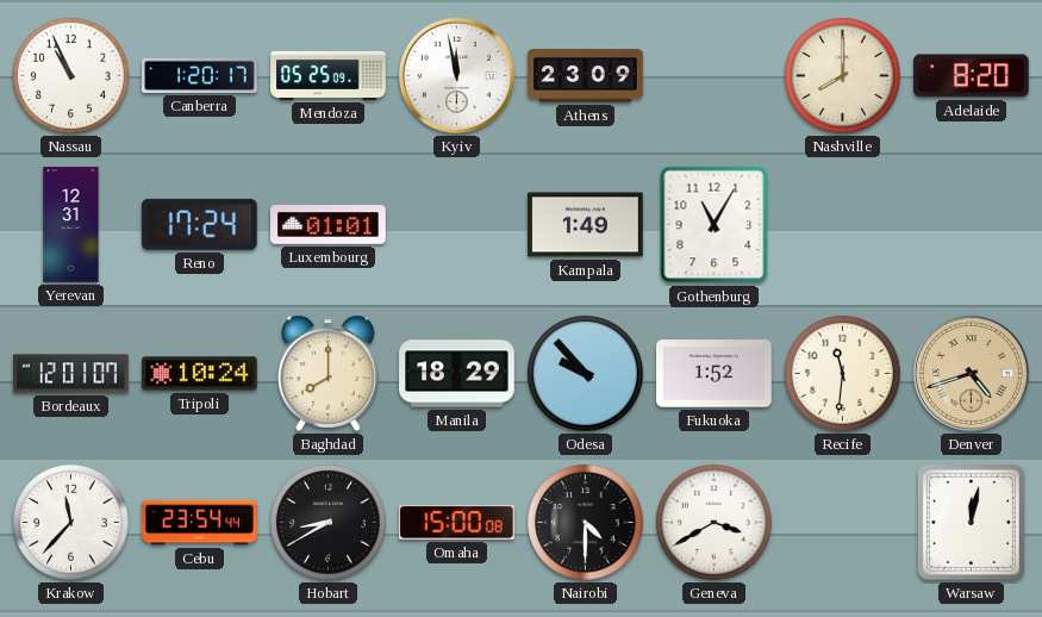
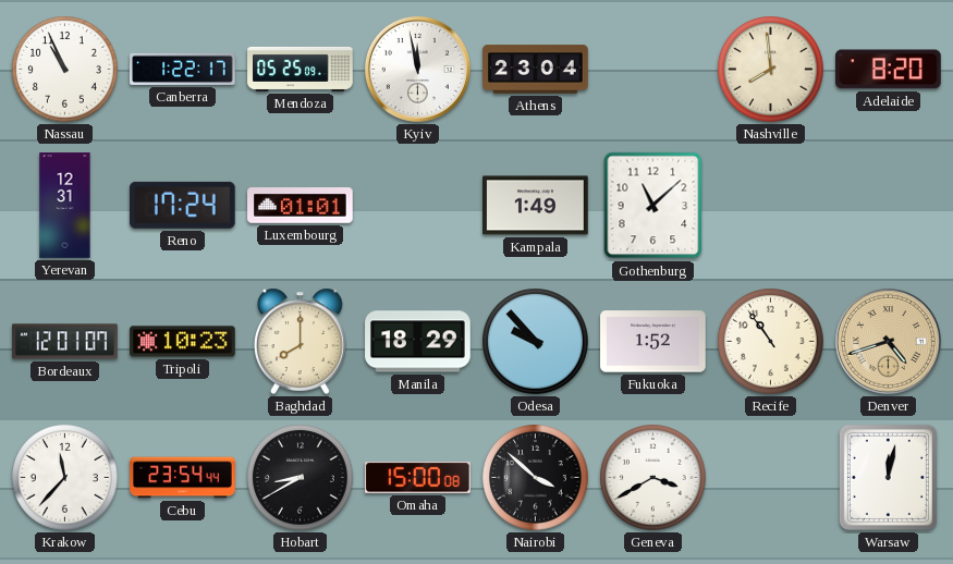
Canberra: 1:20 -> 1:22
Athens: 23:09 -> 23:04
Nashville: 8:00 -> 7:59
Gothenburg: 11:05 -> 11:08
Tripoli: 10:24 -> 10:23
Recife: 11:31 -> 10:54
Nairobi: 4:30 -> 3:52
